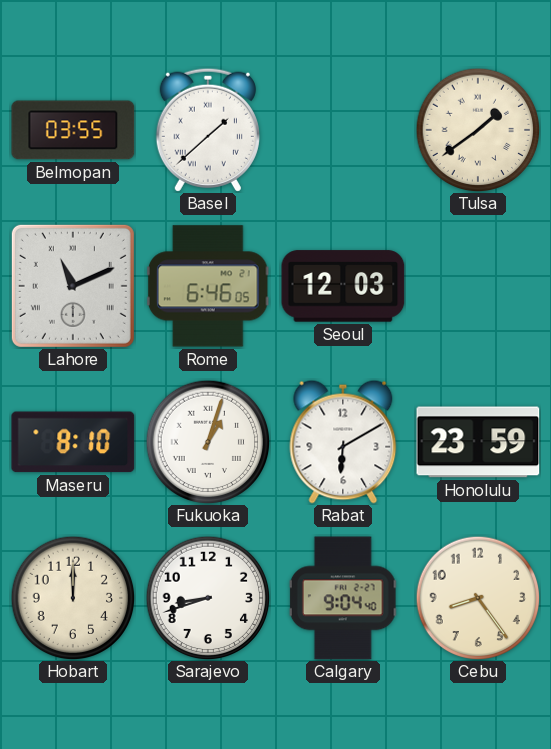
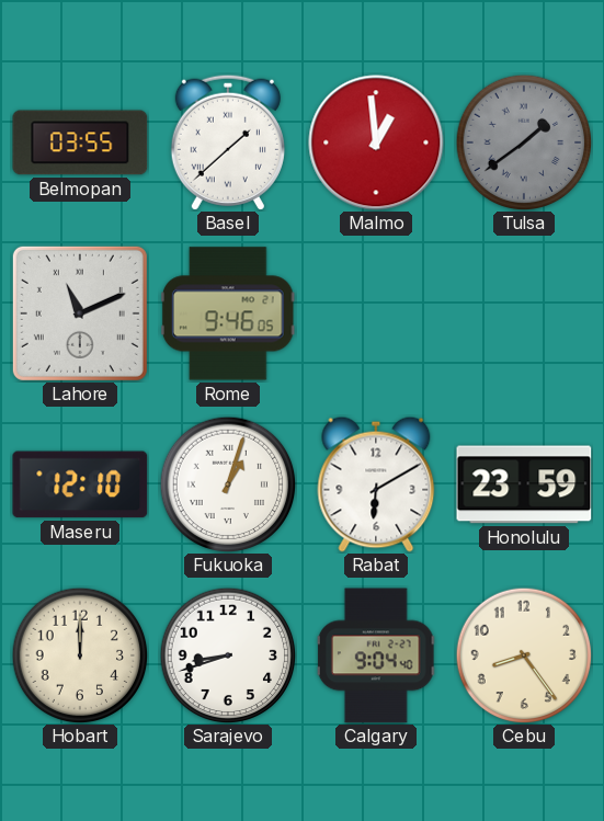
Malmo: none -> 12:59
Tulsa dial: cream -> grey
Rome: 6:46 -> 9:46
Seoul: 12:03 -> none
Maseru: 8:10 -> 12:10
